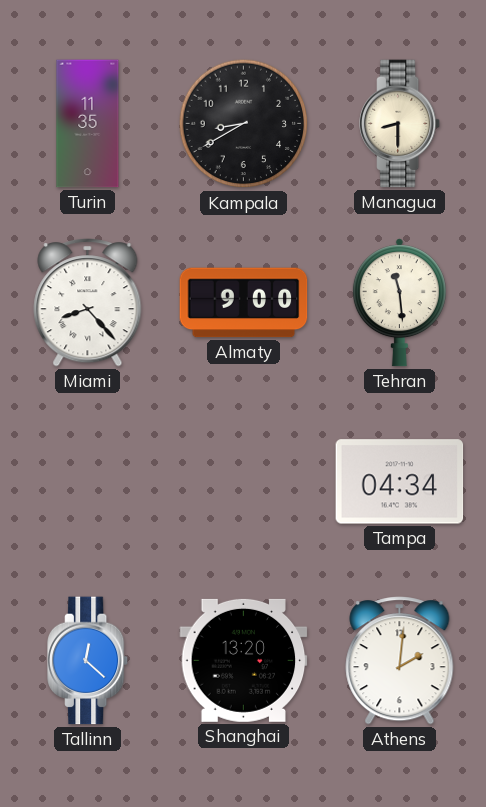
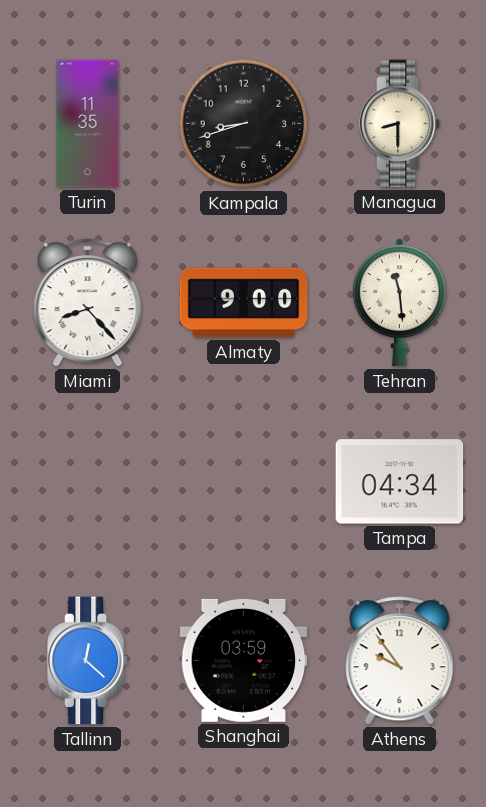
Kampala: 8:40 -> 8:42
Shanghai: 13:20 -> 03:59
Athens: 2:01 -> 9:54
